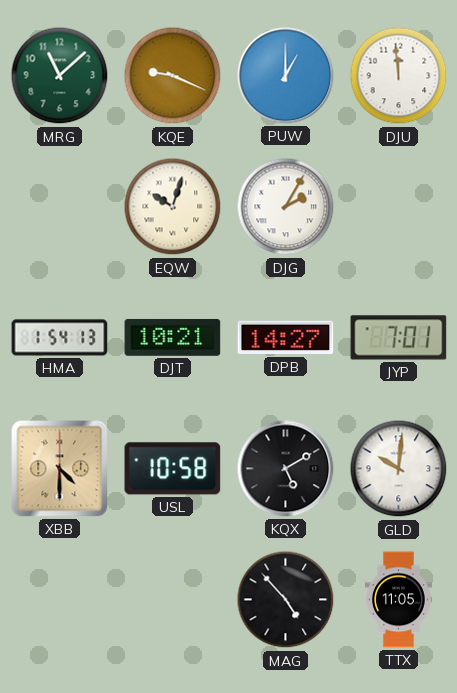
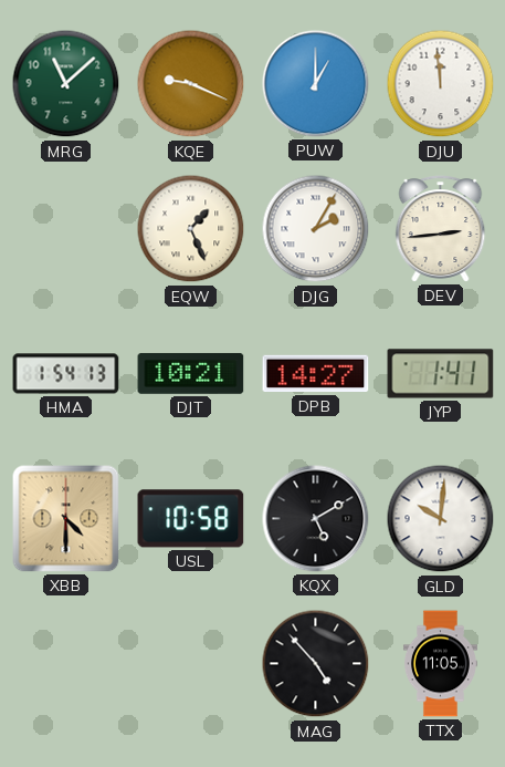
EQW: 10:03 -> 1:26
DEV: none -> 2:44
JYP: 7:01 -> 1:41
